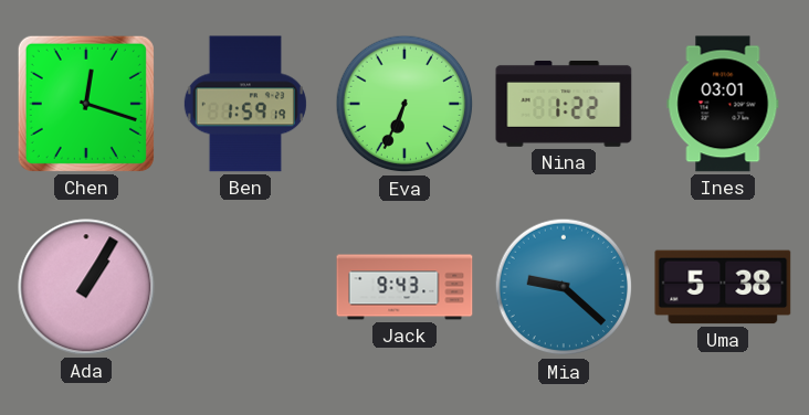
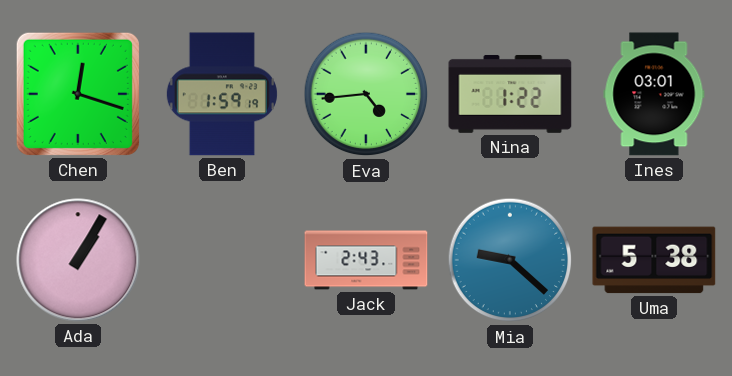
Eva: 6:34 -> 4:44
Jack: 9:43 -> 2:43
